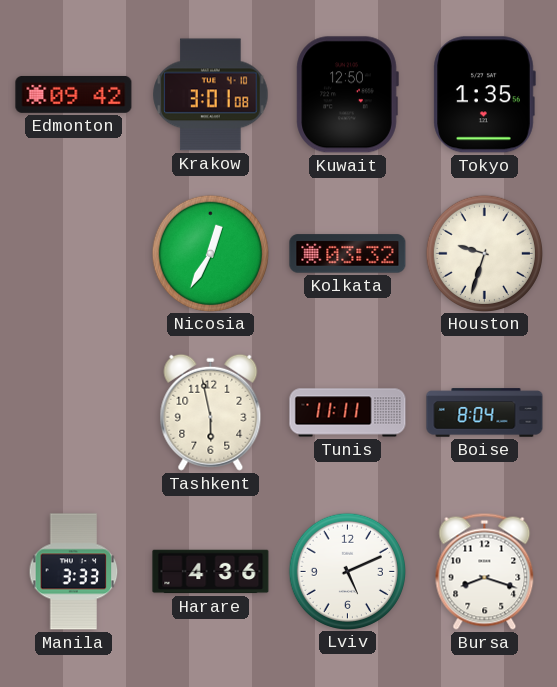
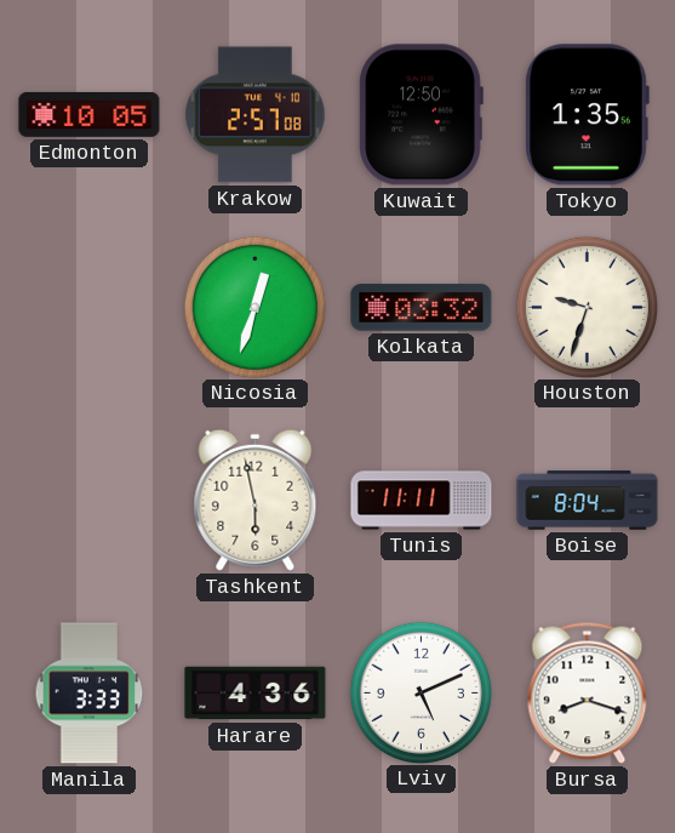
Edmonton: 09:42 -> 10:05
Krakow: 3:01 -> 2:57
Nicosia: 12:35 -> 12:33
